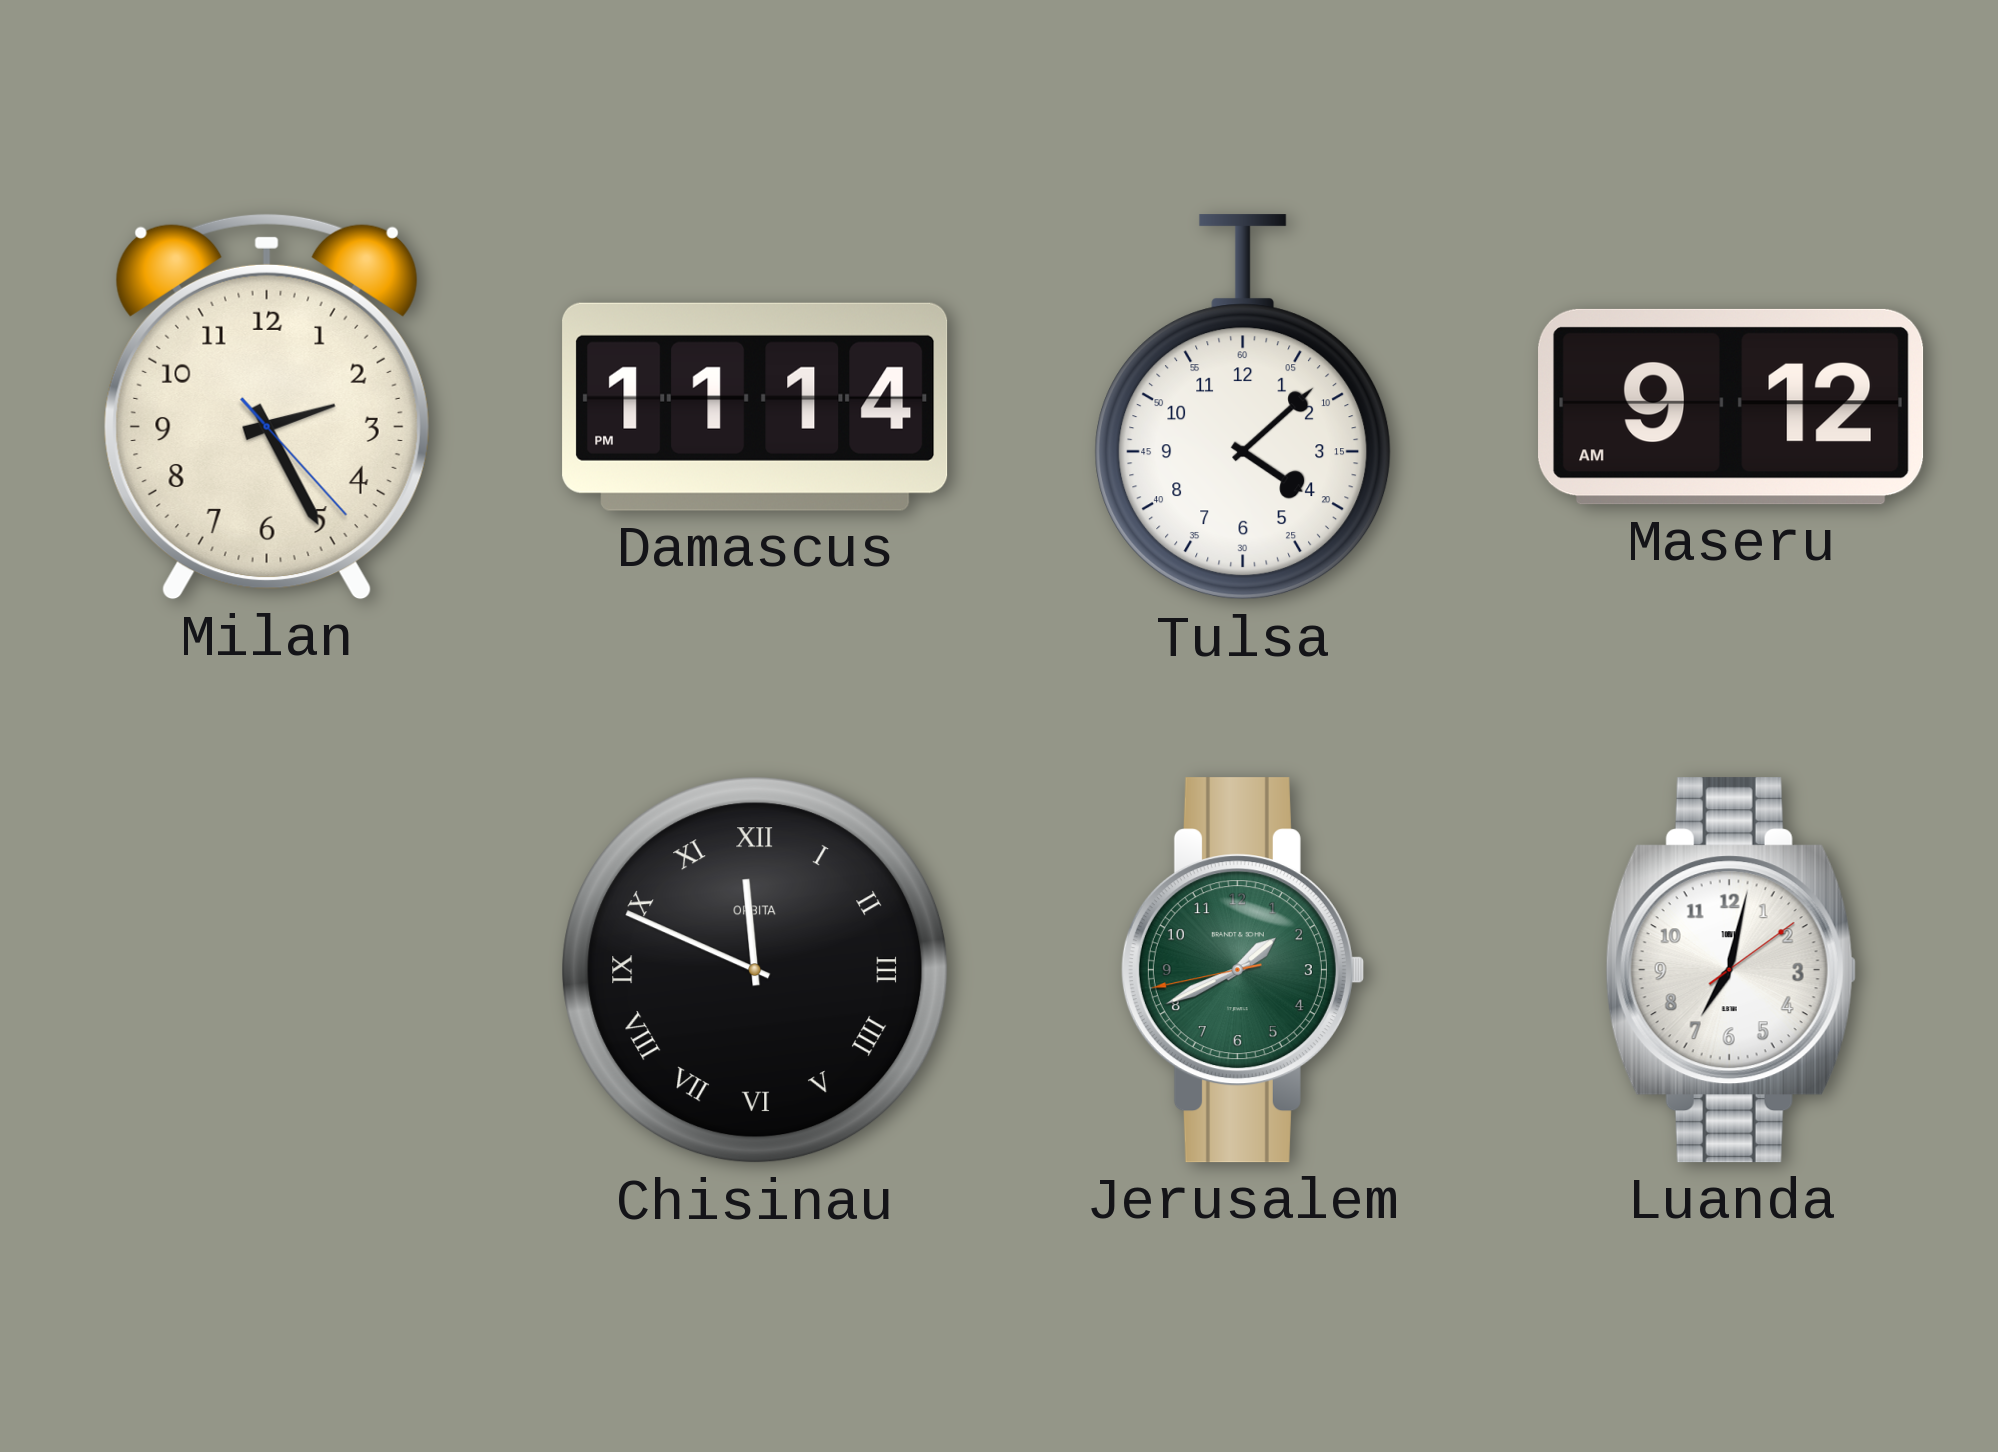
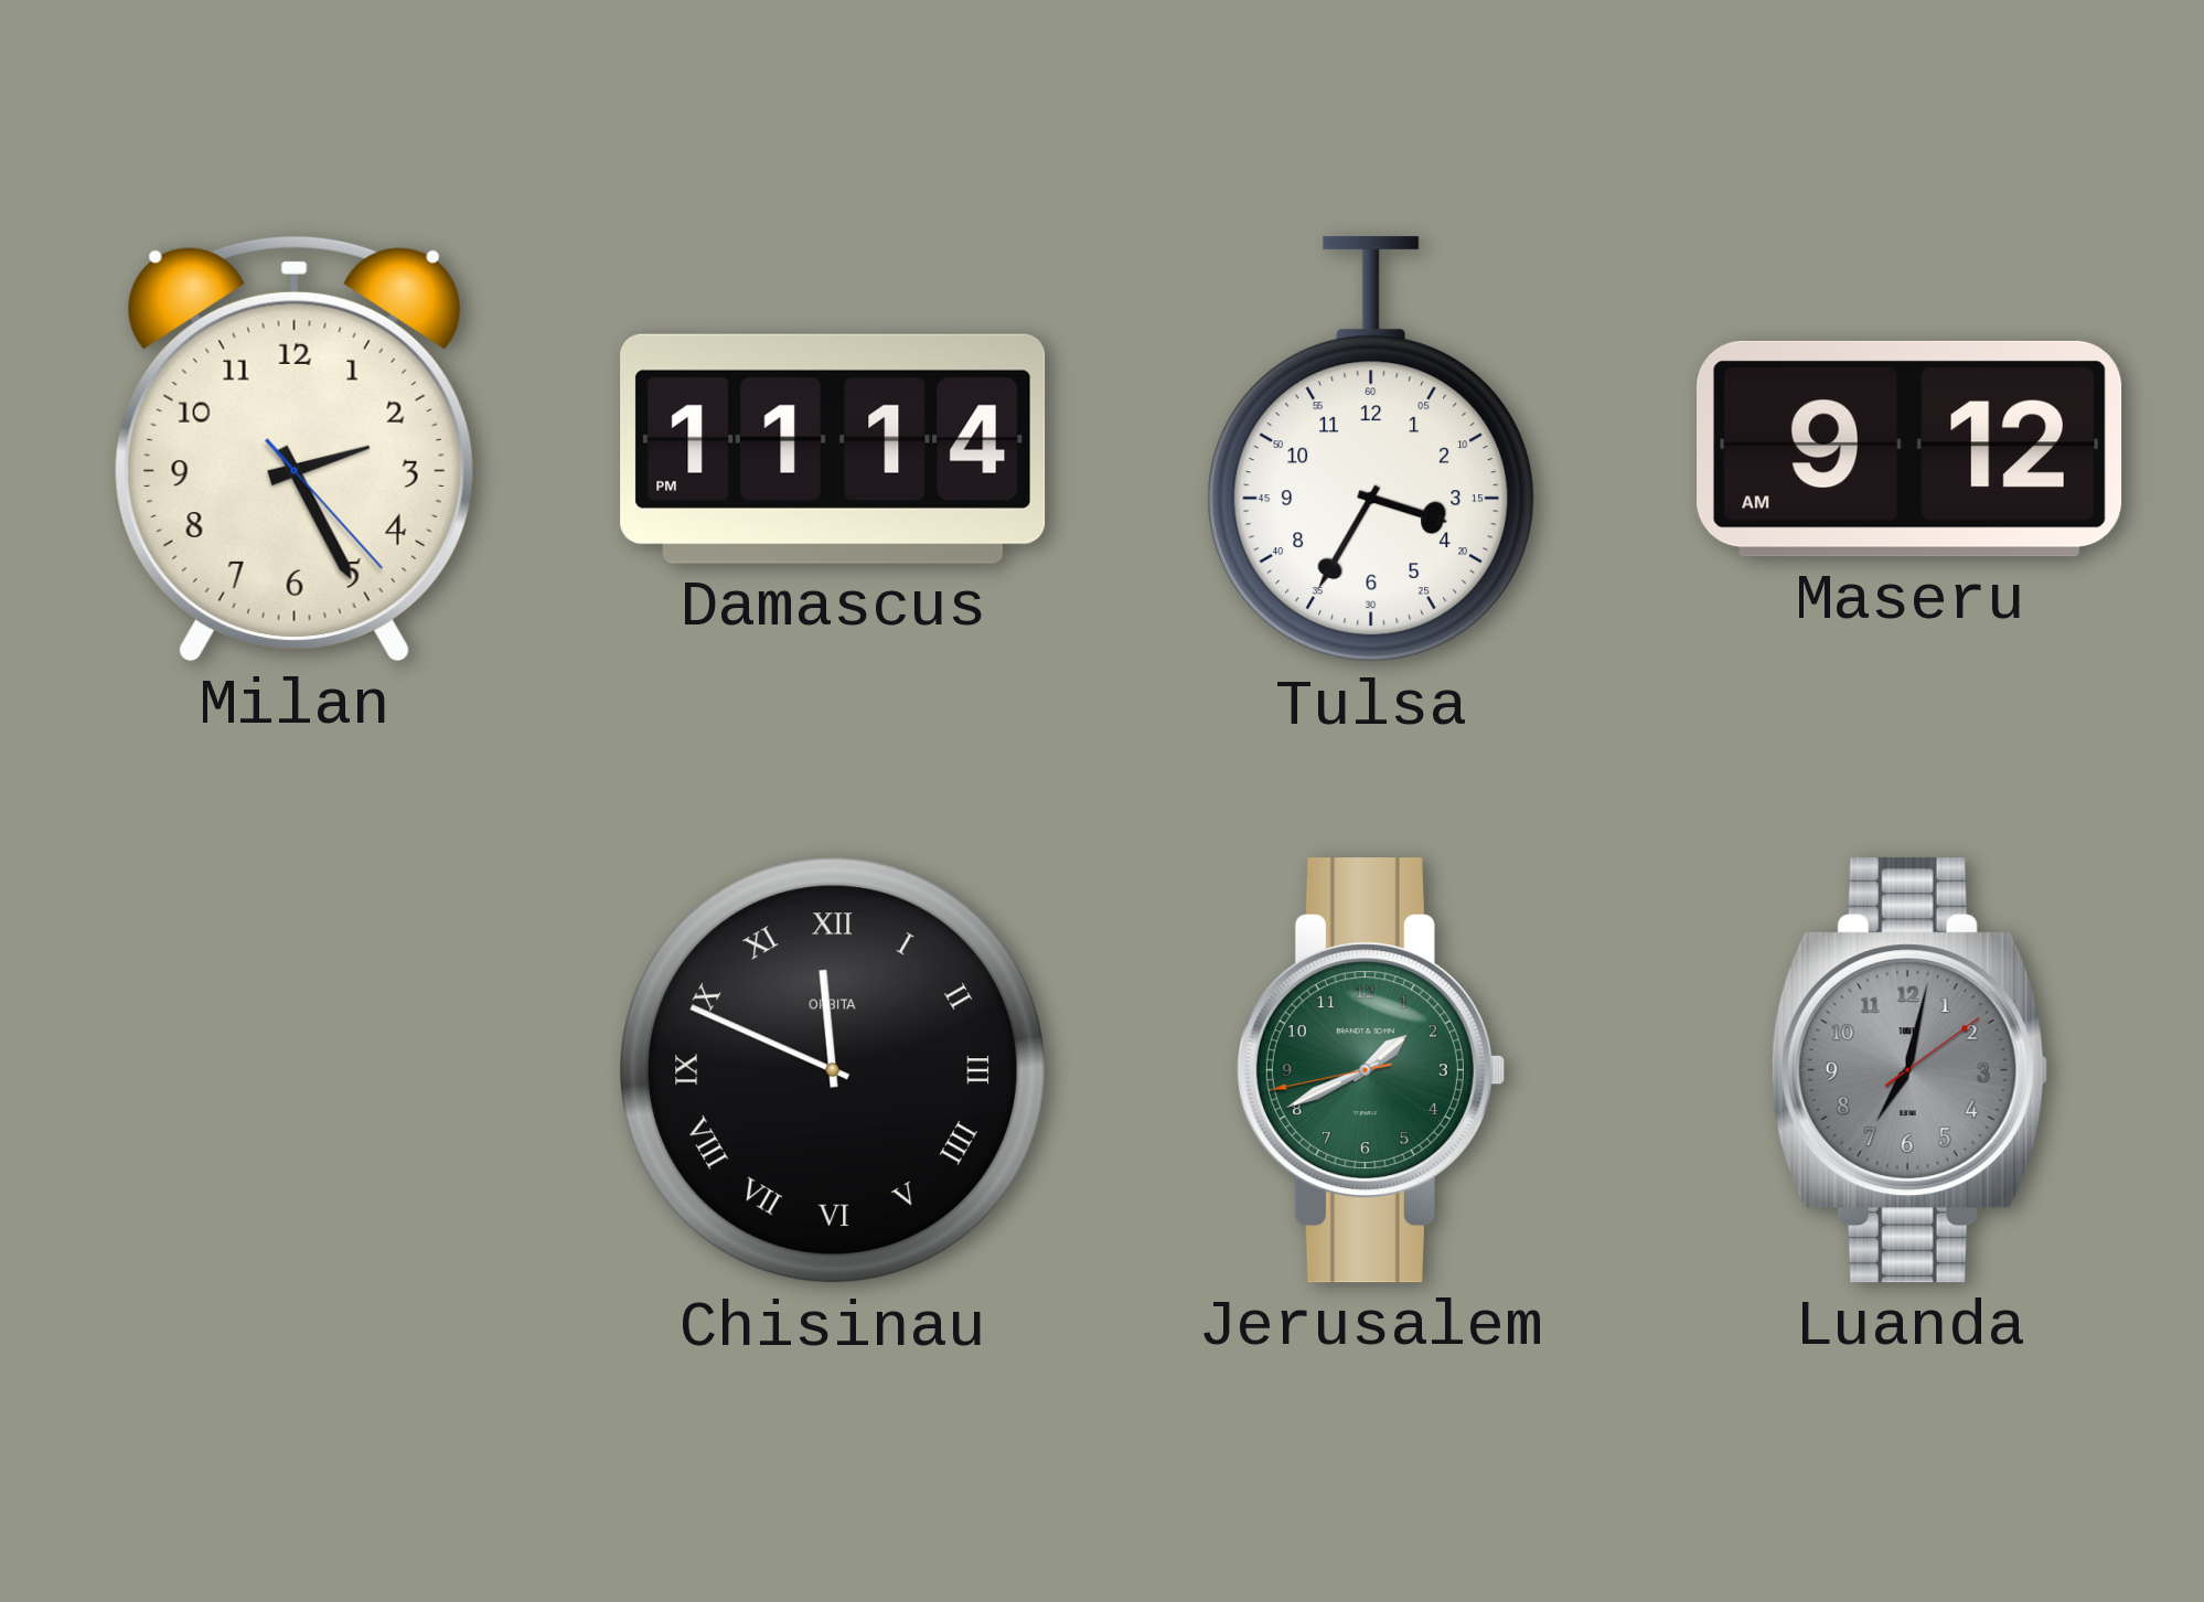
Tulsa: 4:08 -> 3:35
Luanda dial: white -> grey
